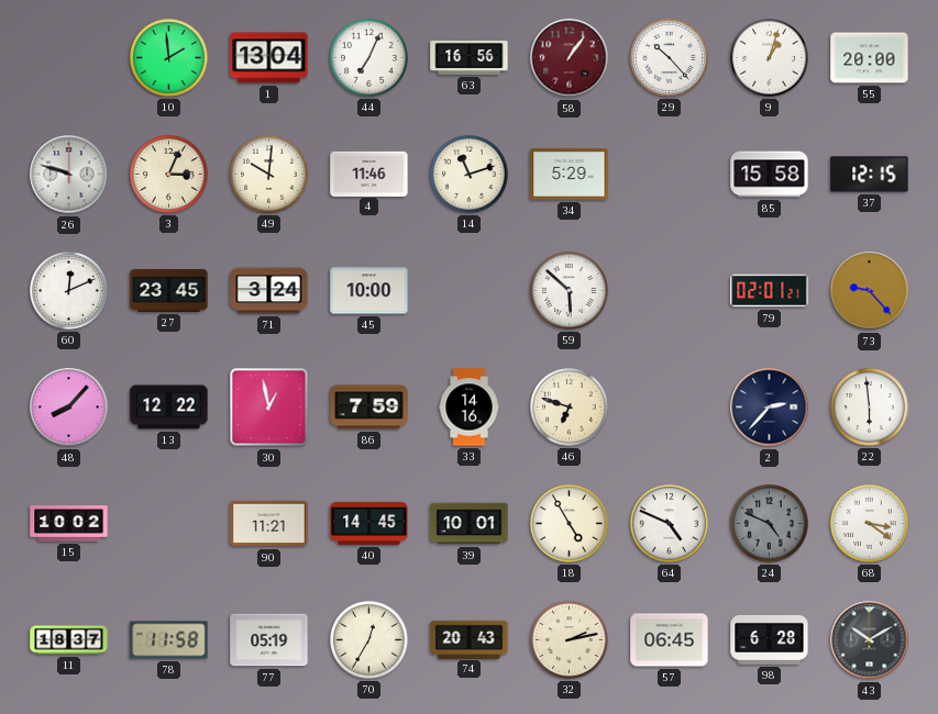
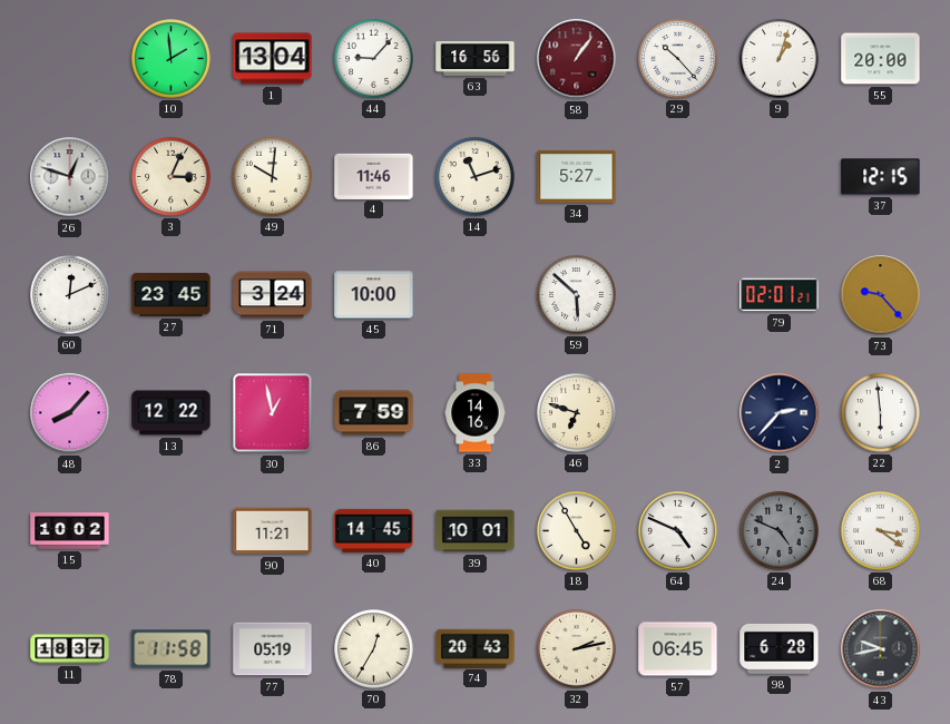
44: 7:04 -> 9:07
26: 9:48 -> 12:48
34: 5:29 -> 5:27
85: 15:58 -> none
43: 10:10 -> 9:43
